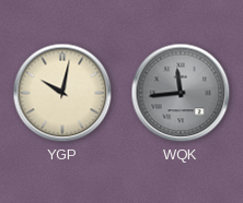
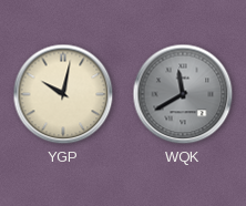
WQK: 11:44 -> 11:40
